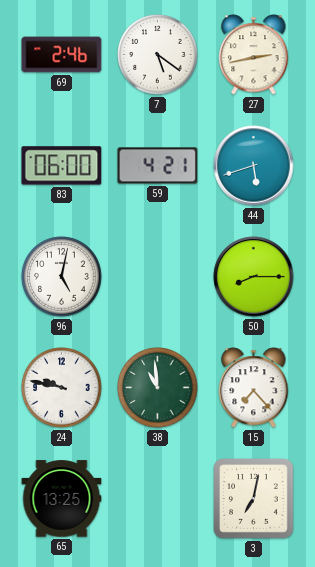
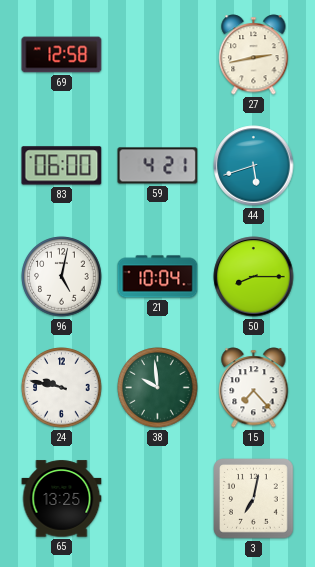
69: 2:46 -> 12:58
7: 5:21 -> none
21: none -> 10:04
38: 10:59 -> 9:59
